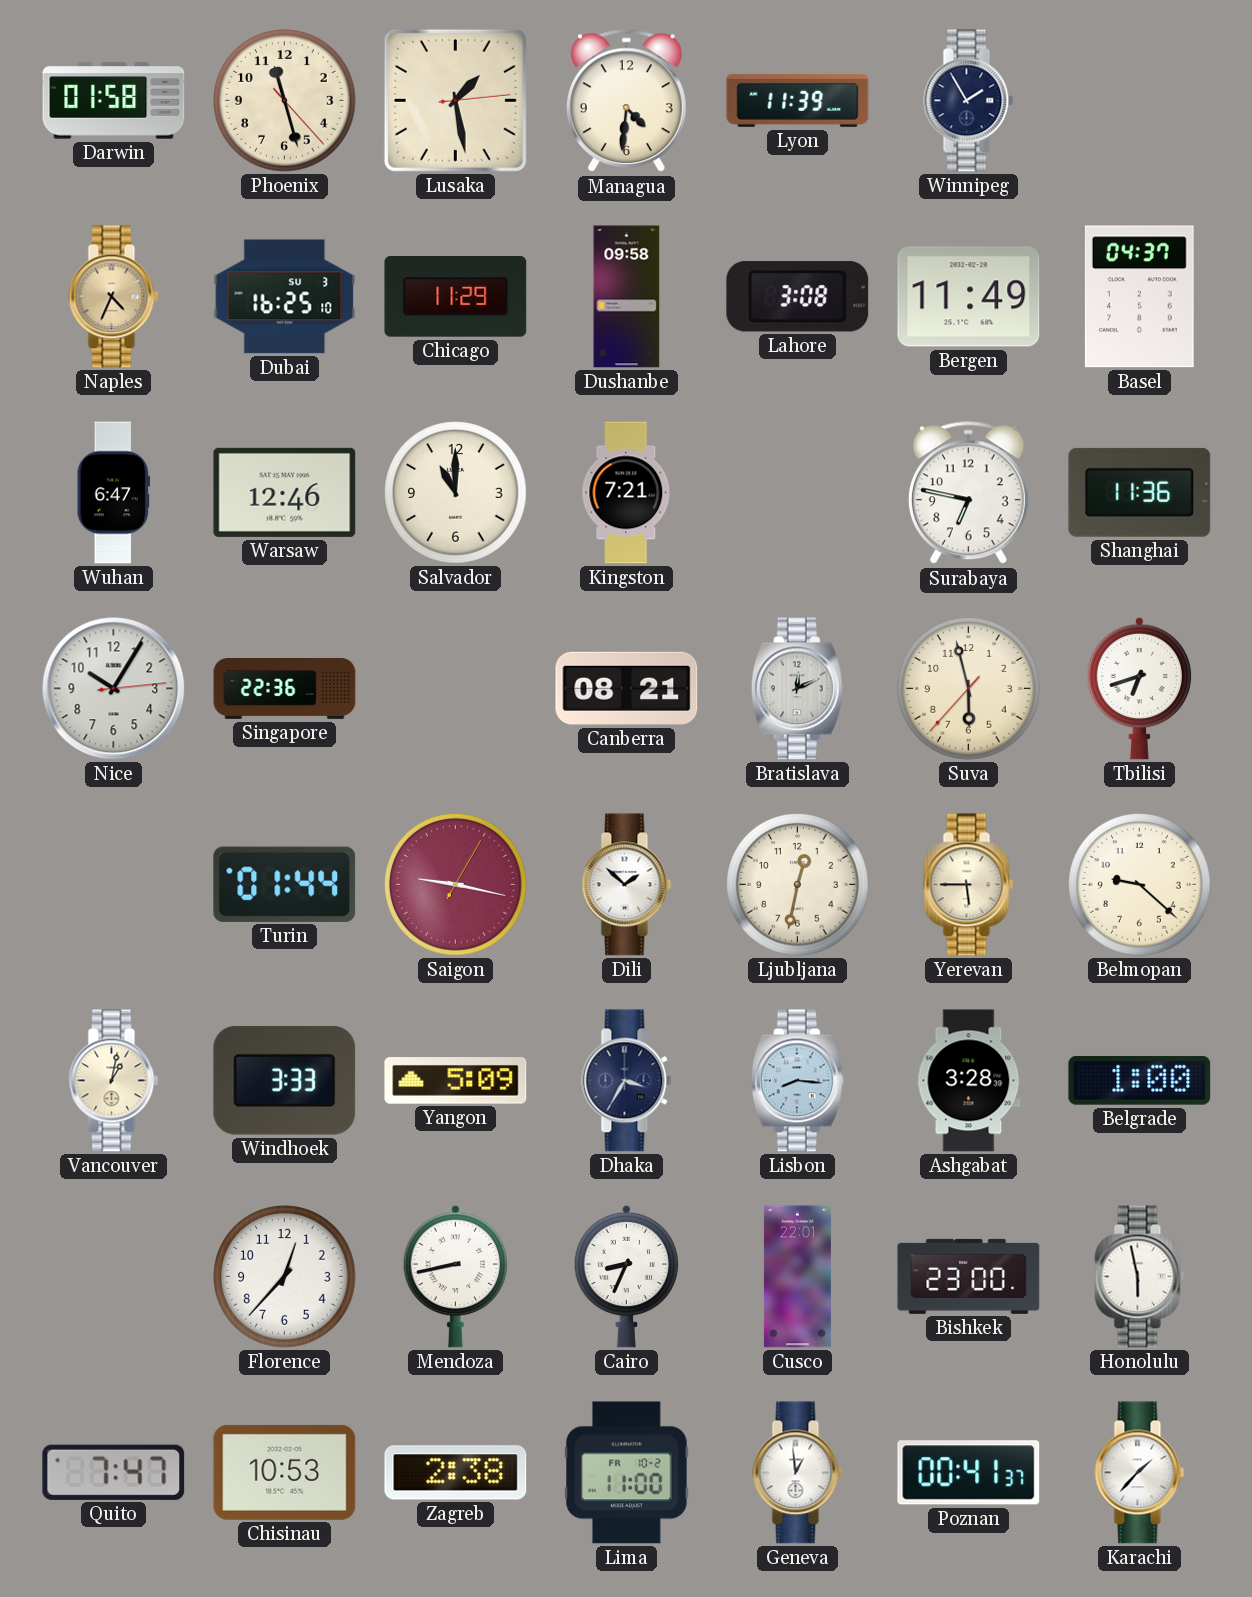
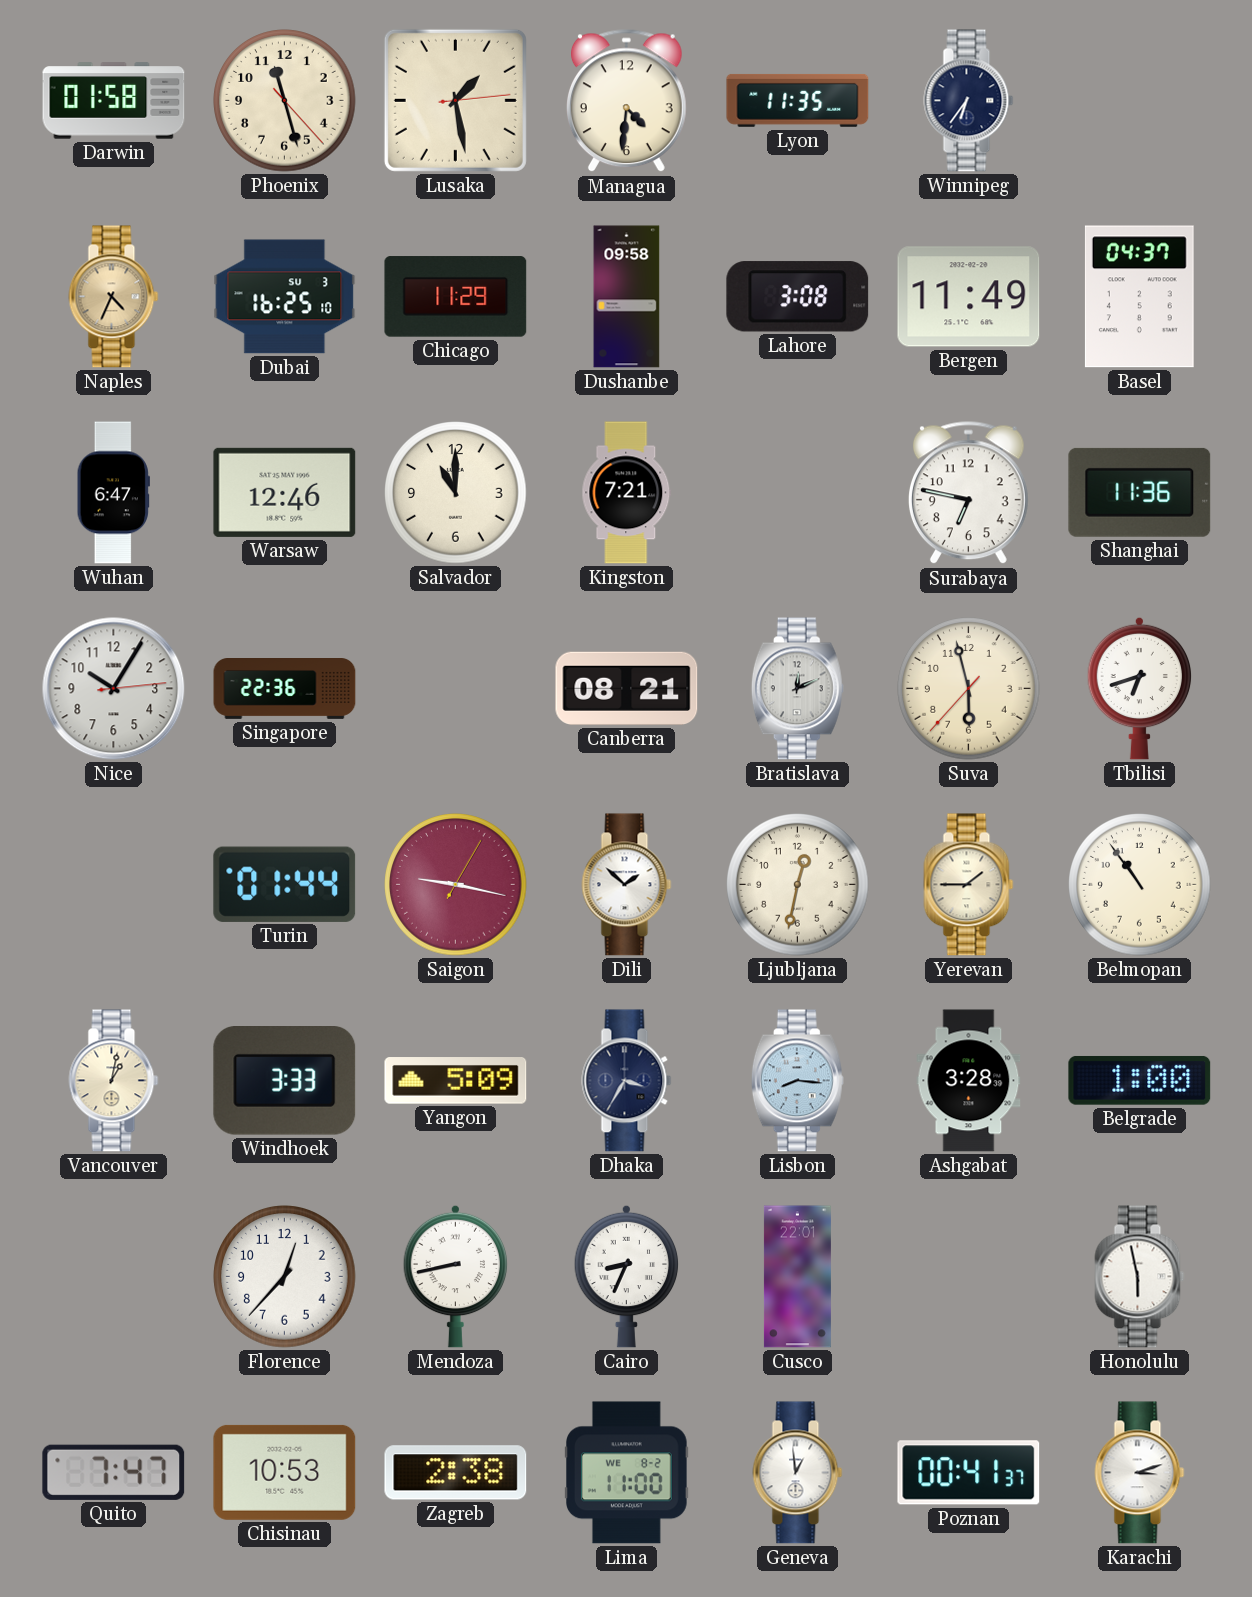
Lyon: 11:39 -> 11:35
Winnipeg: 1:55 -> 6:36
Yerevan: 5:45 -> 1:45
Belmopan: 9:22 -> 10:54
Bishkek: 23:00 -> none
Lima date: FR 10-2 -> WE 8-2
Karachi: 1:37 -> 3:12
